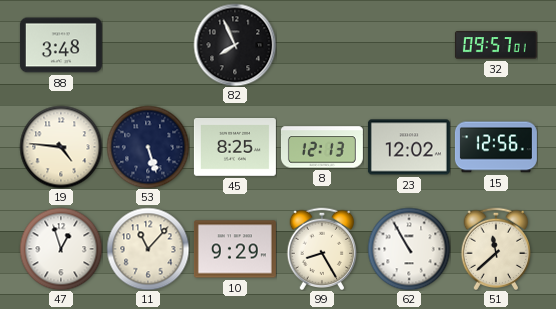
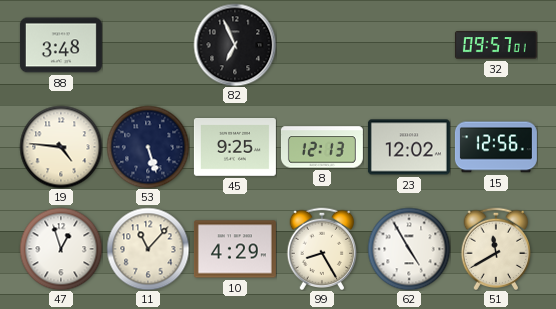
82: 7:56 -> 6:56
45: 8:25 -> 9:25
10: 9:29 -> 4:29
62: 10:55 -> 4:55
51: 11:38 -> 11:40
